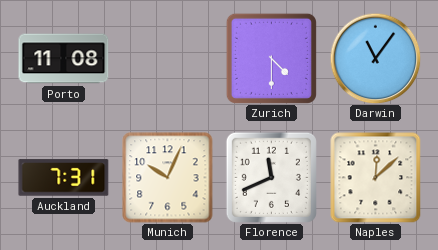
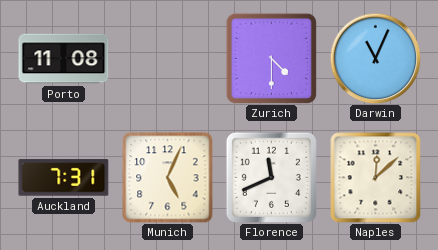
Darwin: 11:06 -> 11:04
Munich: 10:04 -> 5:04
